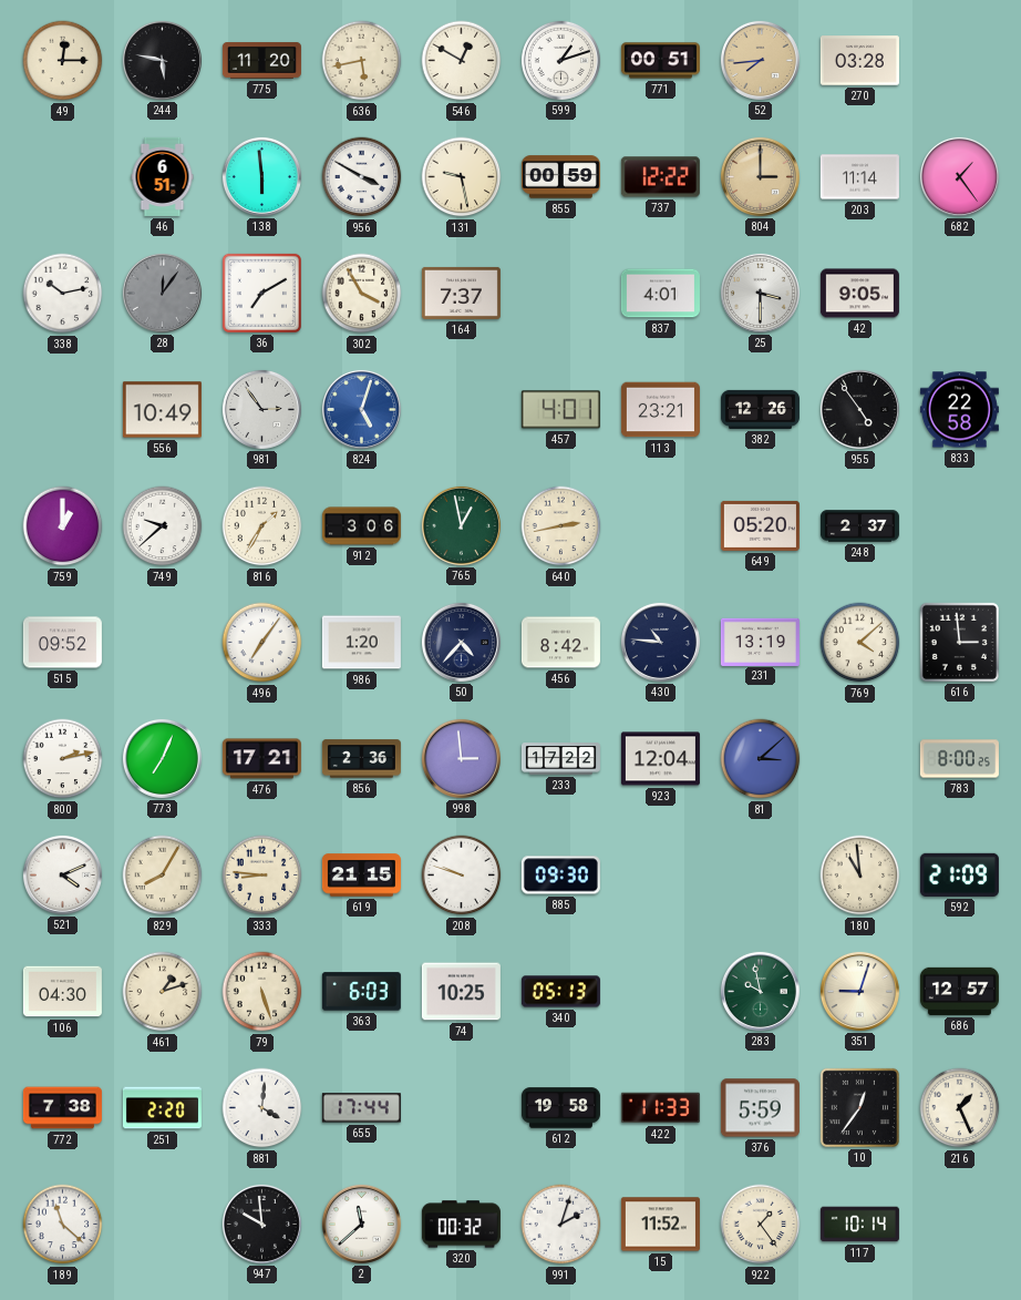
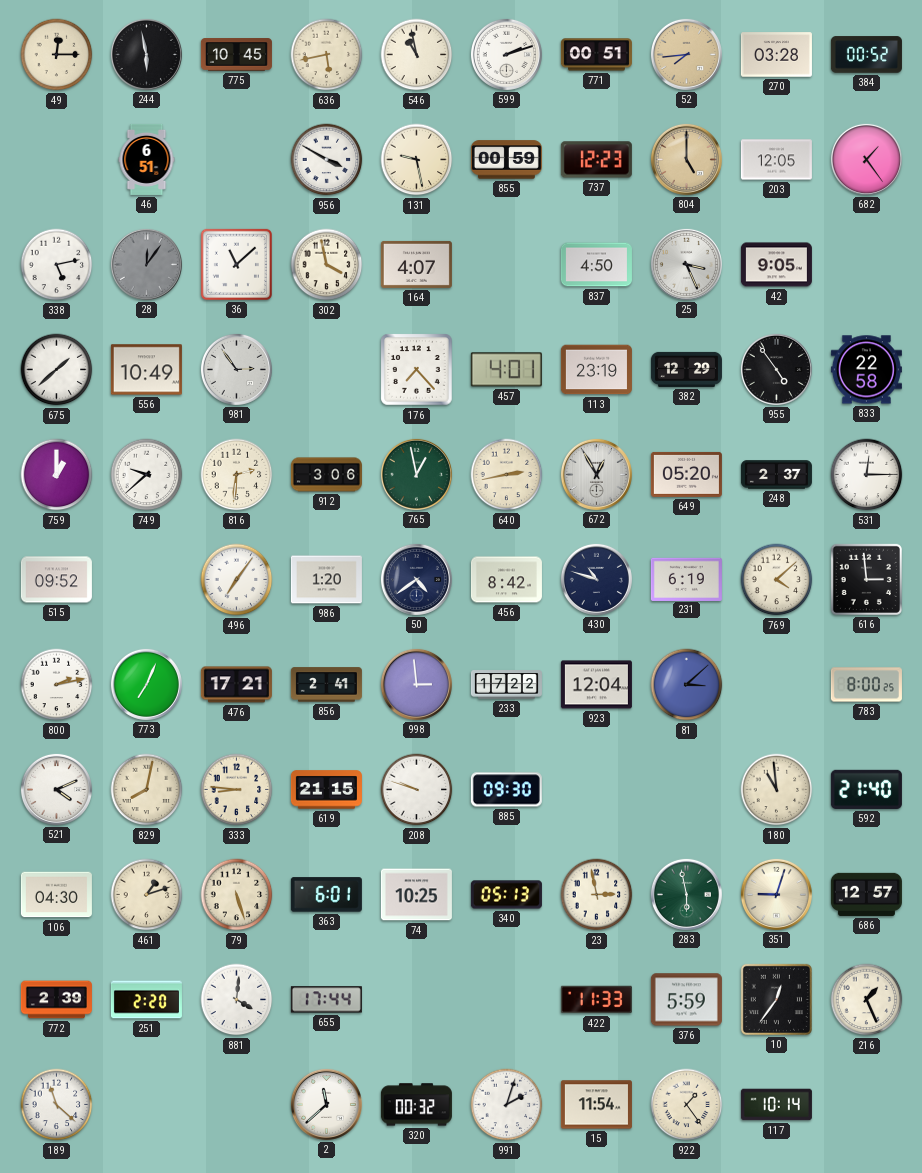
244: 5:47 -> 5:58
775: 11:20 -> 10:45
546: 12:50 -> 10:58
599: 1:12 -> 2:12
384: none -> 00:52
138: 5:59 -> none
737: 12:22 -> 12:23
804: 3:00 -> 5:00
203: 11:14 -> 12:05
338: 10:13 -> 5:13
36: 7:10 -> 11:08
302: 3:55 -> 3:58
164: 7:37 -> 4:07
837: 4:01 -> 4:50
25: 3:30 -> 3:26
675: none -> 1:38
824: 5:03 -> none
176: none -> 7:23
113: 23:21 -> 23:19
382: 12:26 -> 12:29
816: 1:35 -> 2:31
672: none -> 12:55
531: none -> 12:15
50: 4:37 -> 4:39
430: 10:46 -> 10:48
231: 13:19 -> 6:19
856: 2:36 -> 2:41
829: 8:05 -> 8:02
592: 21:09 -> 21:40
363: 6:03 -> 6:01
23: none -> 2:58
283: 9:58 -> 5:58
772: 7:38 -> 2:39
612: 19:58 -> none
947: 9:59 -> none
15: 11:52 -> 11:54
